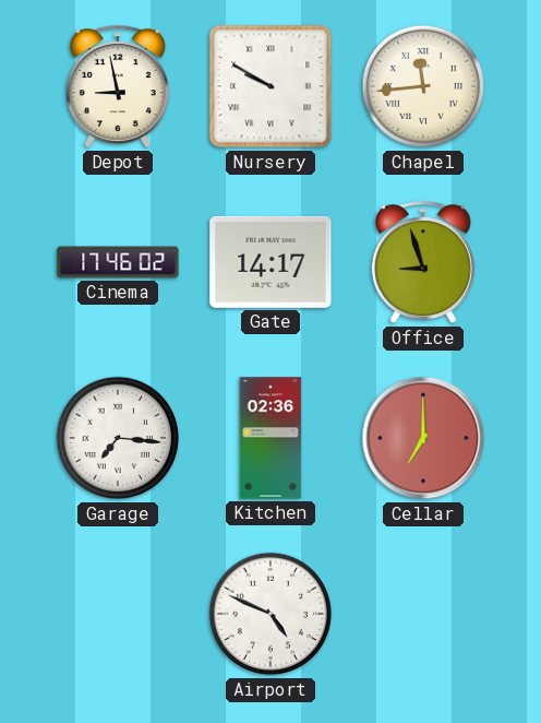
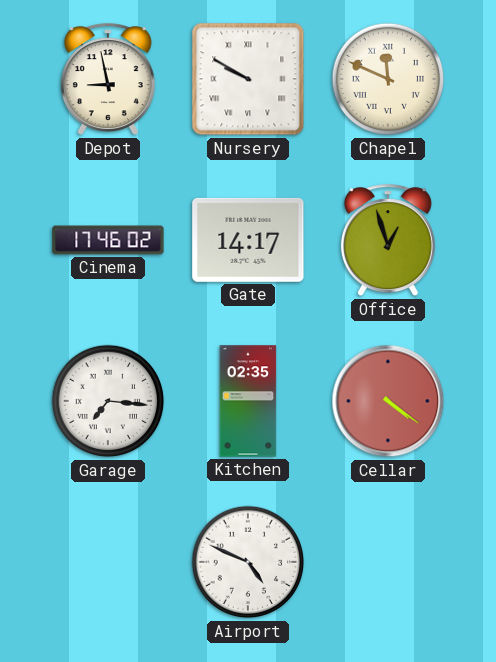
Chapel: 11:44 -> 11:49
Office: 8:57 -> 12:57
Kitchen: 02:36 -> 02:35
Cellar: 7:00 -> 4:21
